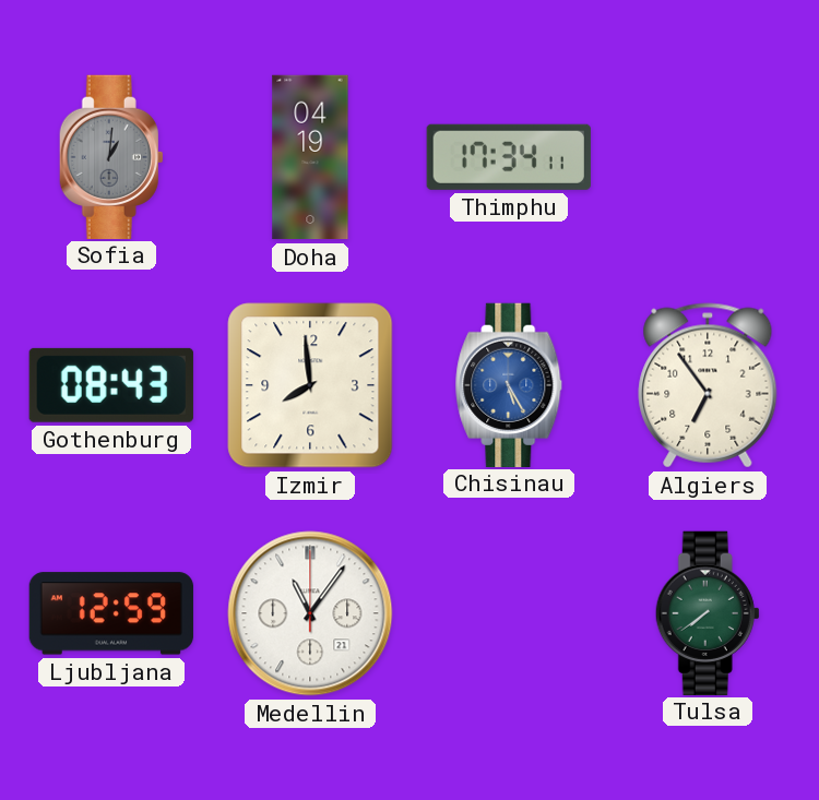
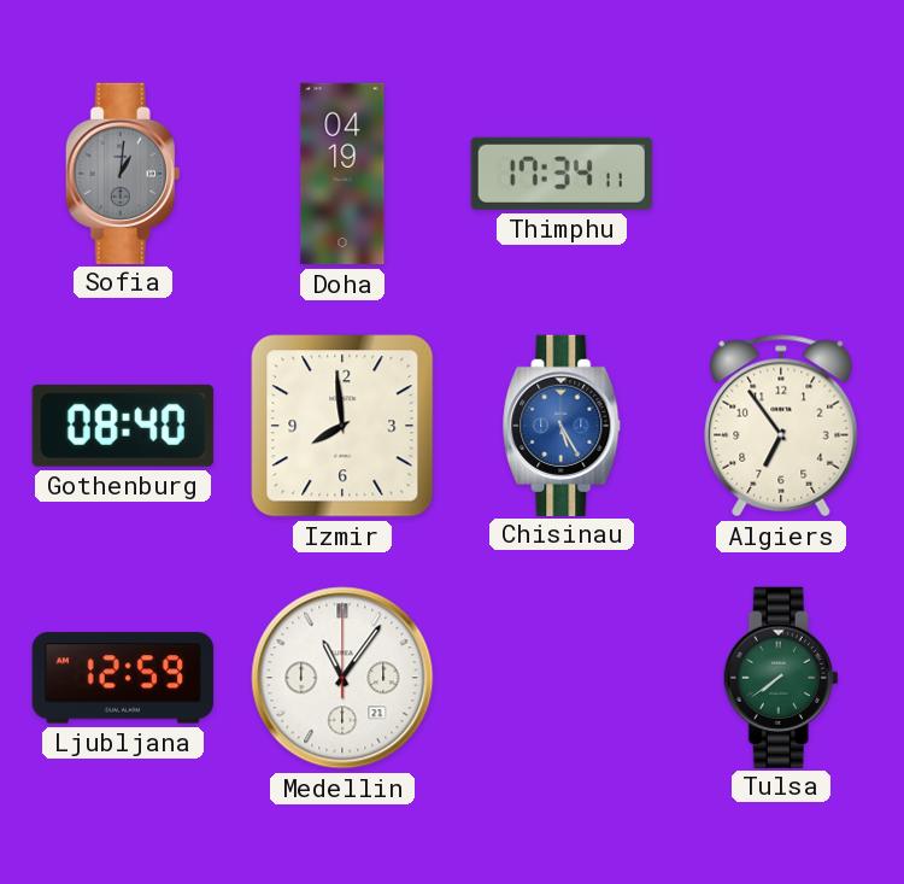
Gothenburg: 08:43 -> 08:40
